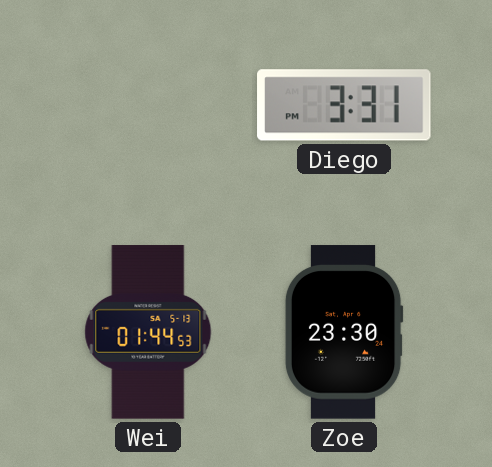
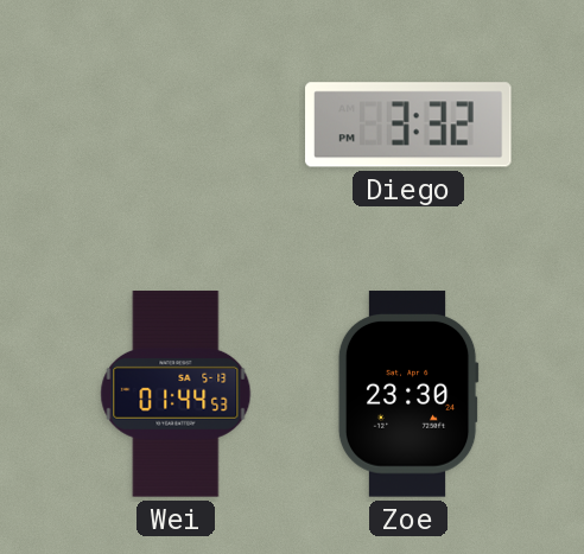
Diego: 3:31 -> 3:32
